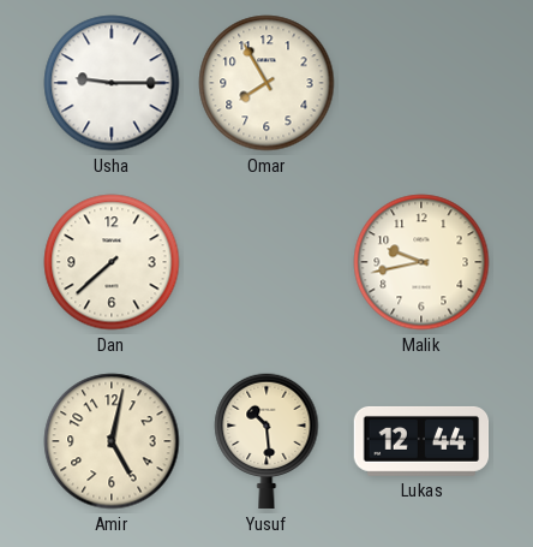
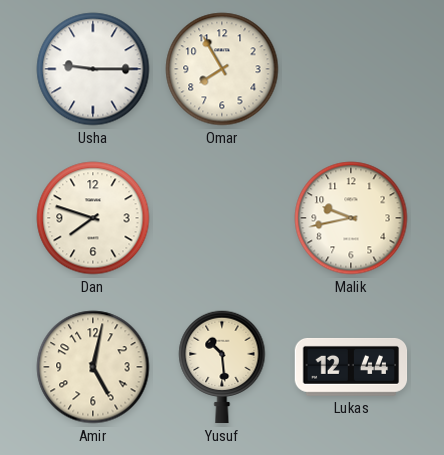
Dan: 7:38 -> 7:48
